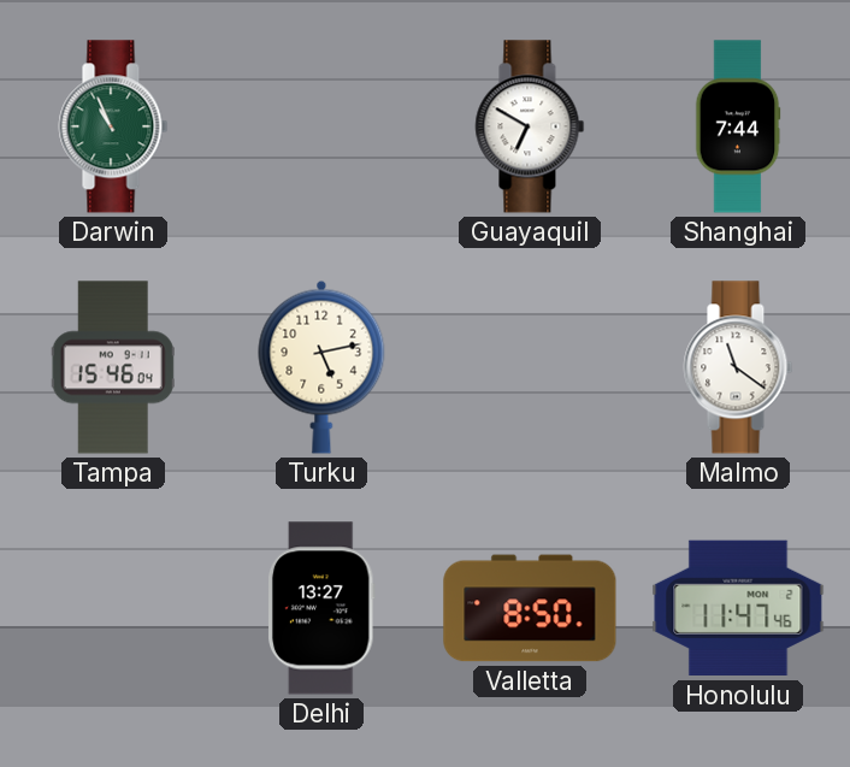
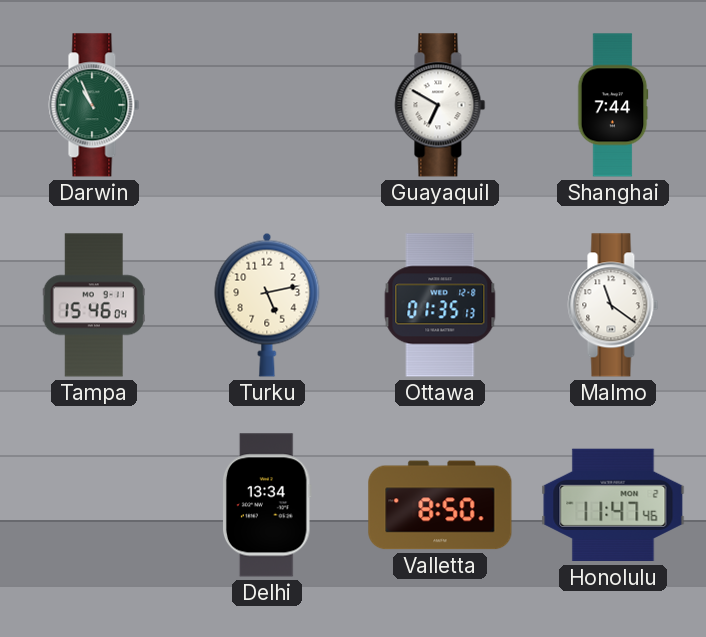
Ottawa: none -> 01:35
Delhi: 13:27 -> 13:34
